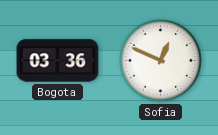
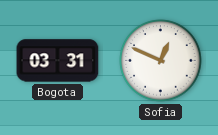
Bogota: 03:36 -> 03:31
